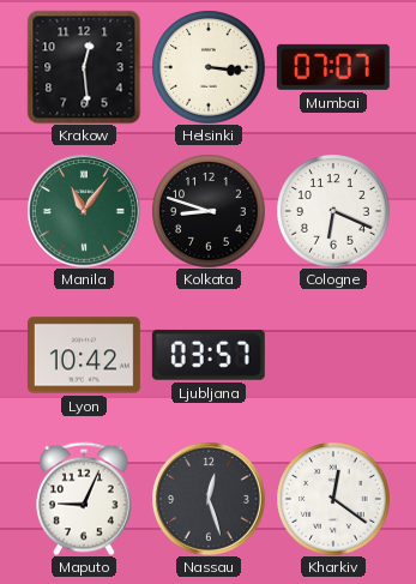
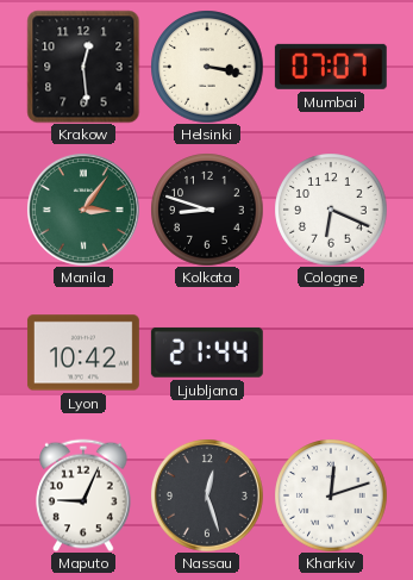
Helsinki: 3:16 -> 3:17
Manila: 11:06 -> 3:06
Ljubljana: 03:57 -> 21:44
Kharkiv: 12:21 -> 12:12
